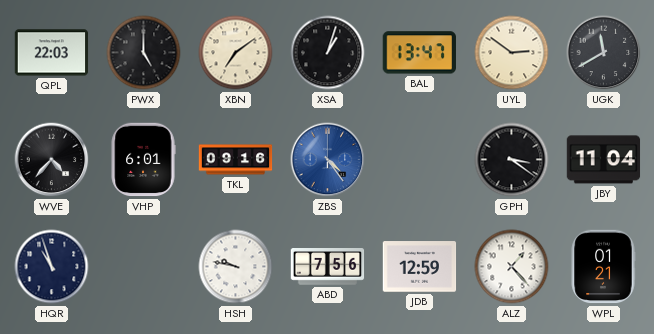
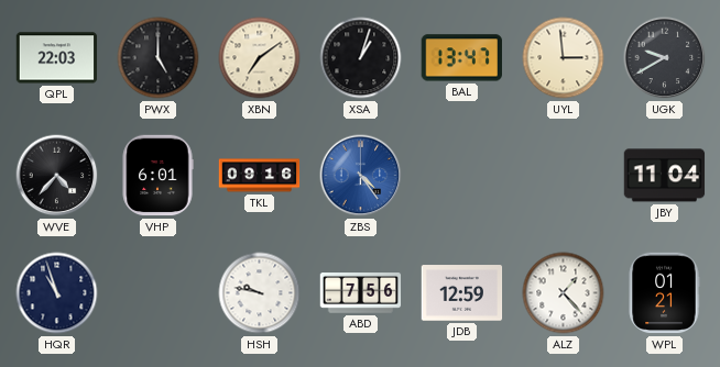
UYL: 2:51 -> 2:59
UGK: 11:40 -> 9:40
GPH: 3:21 -> none
